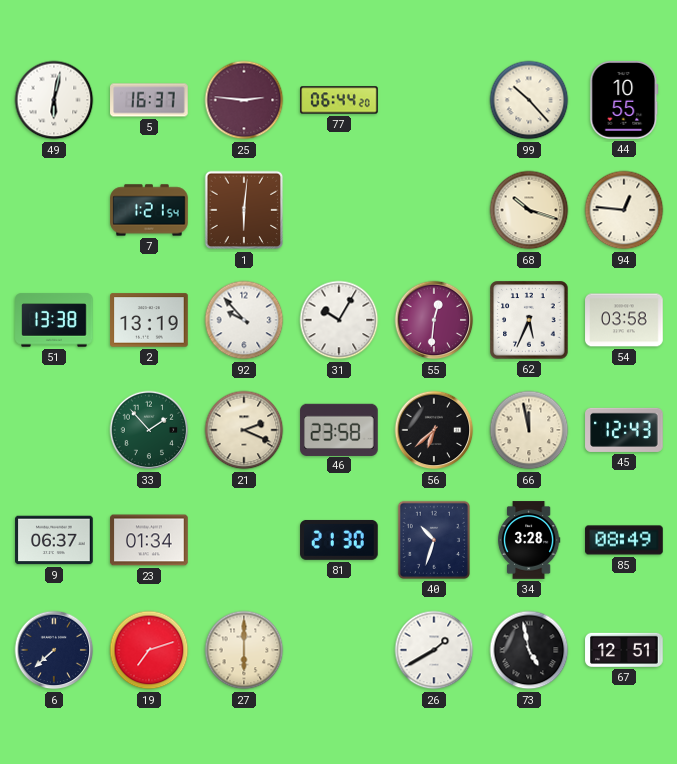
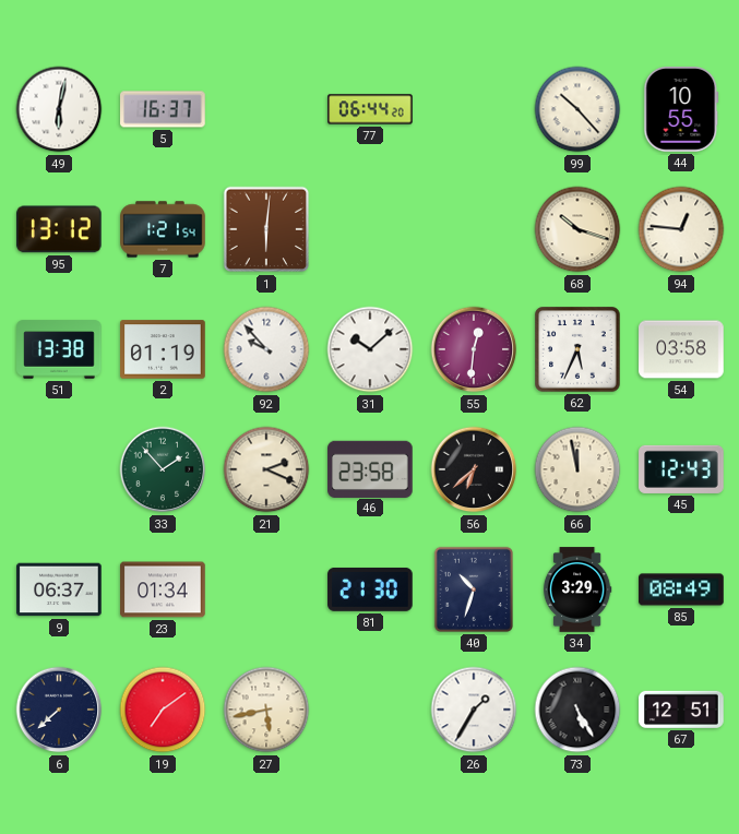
25: 2:46 -> none
95: none -> 13:12
2: 13:19 -> 01:19
31: 10:05 -> 10:08
34: 3:28 -> 3:29
19: 7:12 -> 7:09
27: 6:00 -> 5:43
26: 1:40 -> 1:35
73: 4:58 -> 5:25
